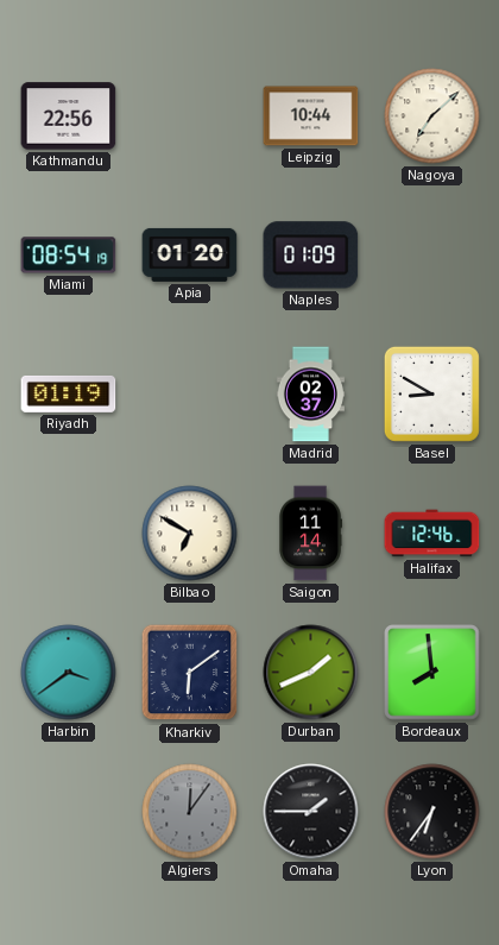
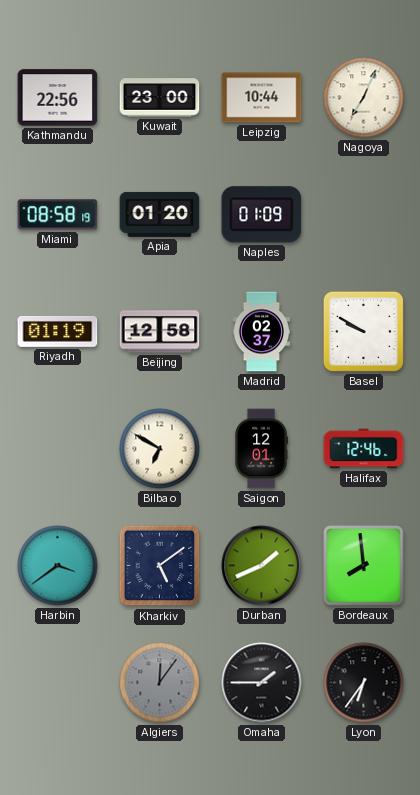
Kuwait: none -> 23:00
Nagoya: 7:08 -> 7:04
Miami: 08:54 -> 08:58
Beijing: none -> 12:58
Basel: 8:50 -> 9:50
Saigon: 11:14 -> 12:01
Kharkiv: 6:09 -> 5:09
